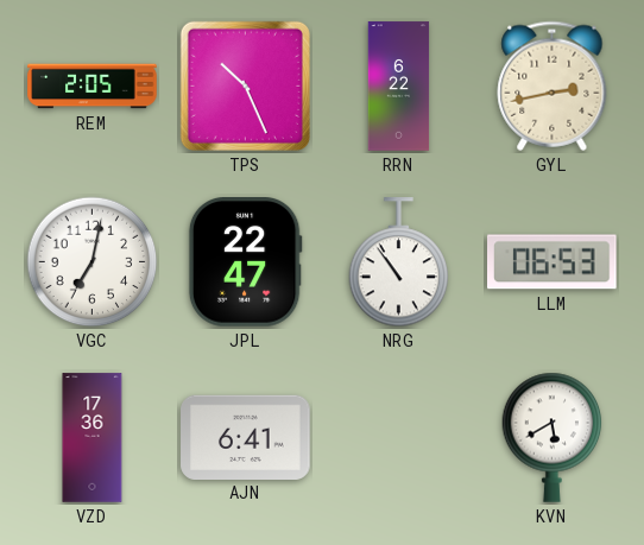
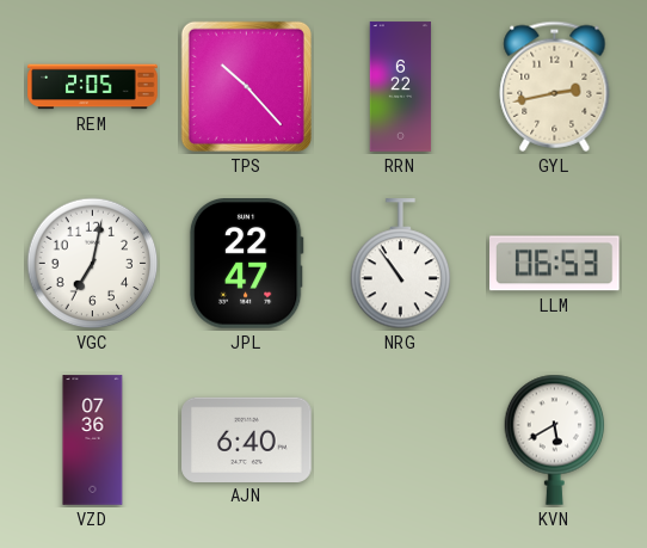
TPS: 10:26 -> 10:23
VZD: 17:36 -> 07:36
AJN: 6:41 -> 6:40
